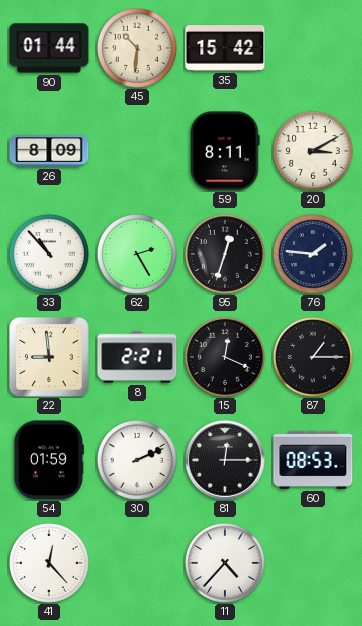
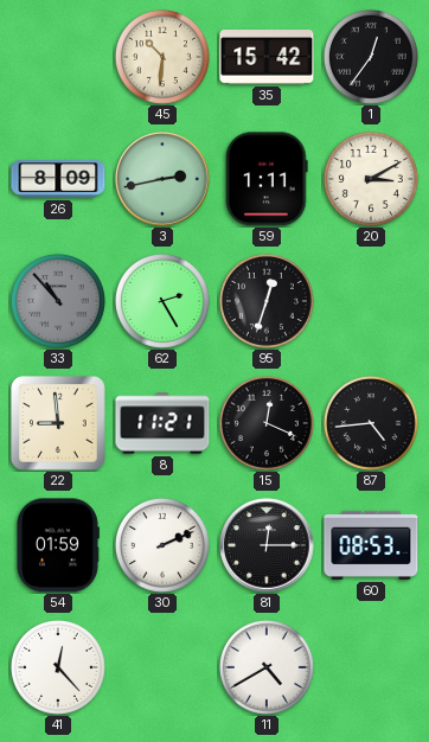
90: 01:44 -> none
1: none -> 12:36
3: none -> 2:43
59: 8:11 -> 1:11
33 dial: white -> grey
76: 1:46 -> none
8: 2:21 -> 11:21
87: 1:15 -> 4:44
11: 4:37 -> 4:40
